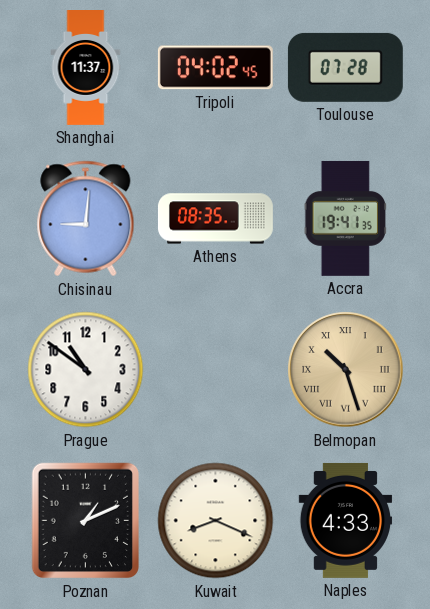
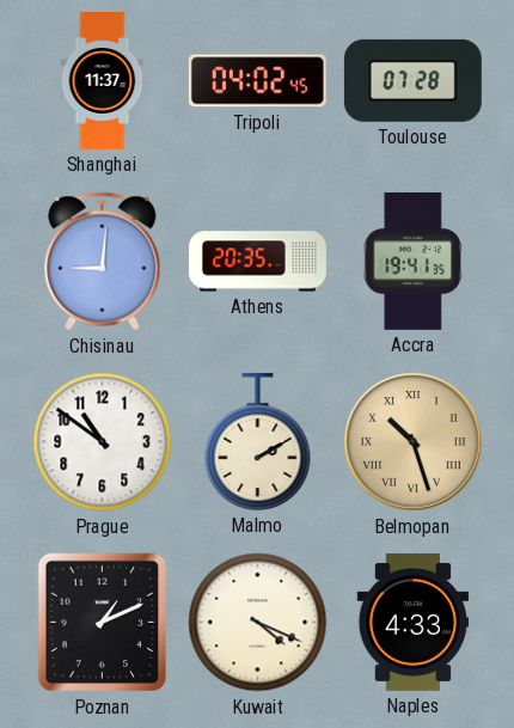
Athens: 08:35 -> 20:35
Malmo: none -> 2:10
Kuwait: 8:19 -> 4:19
